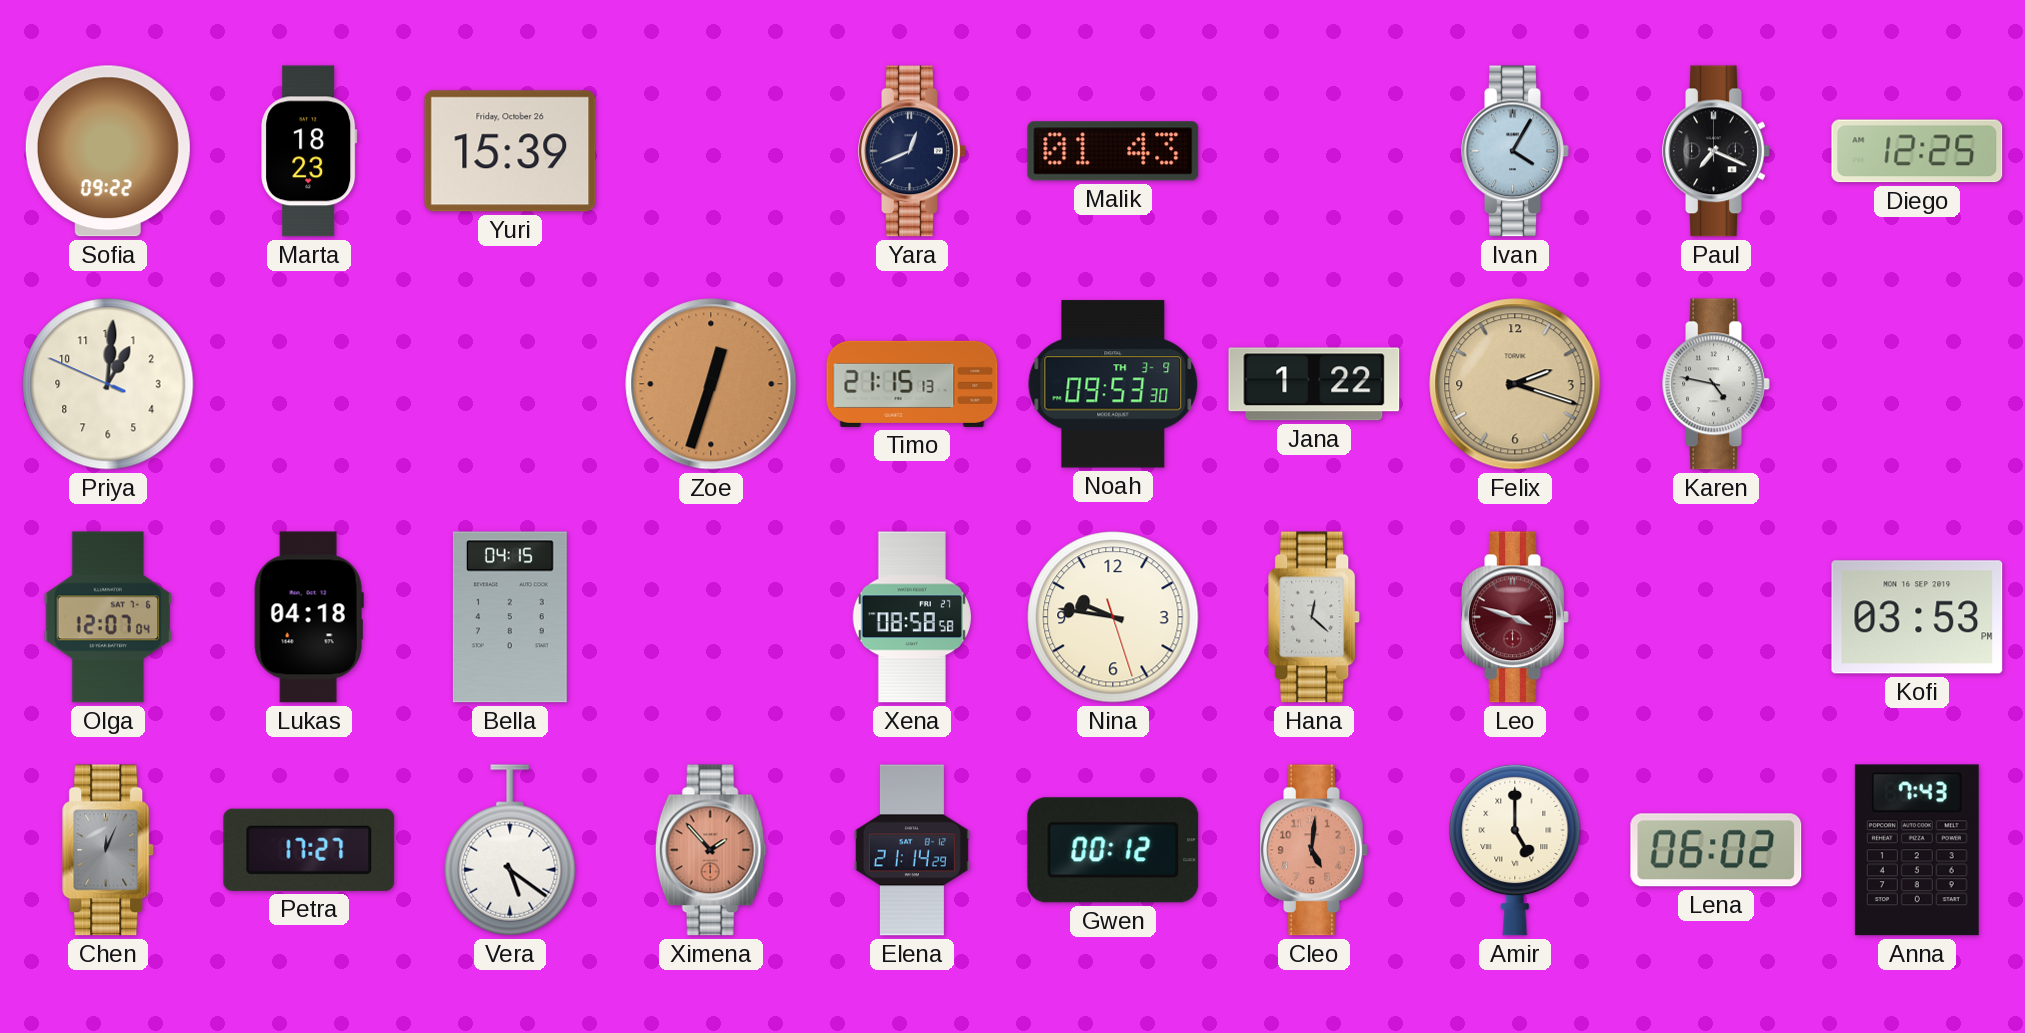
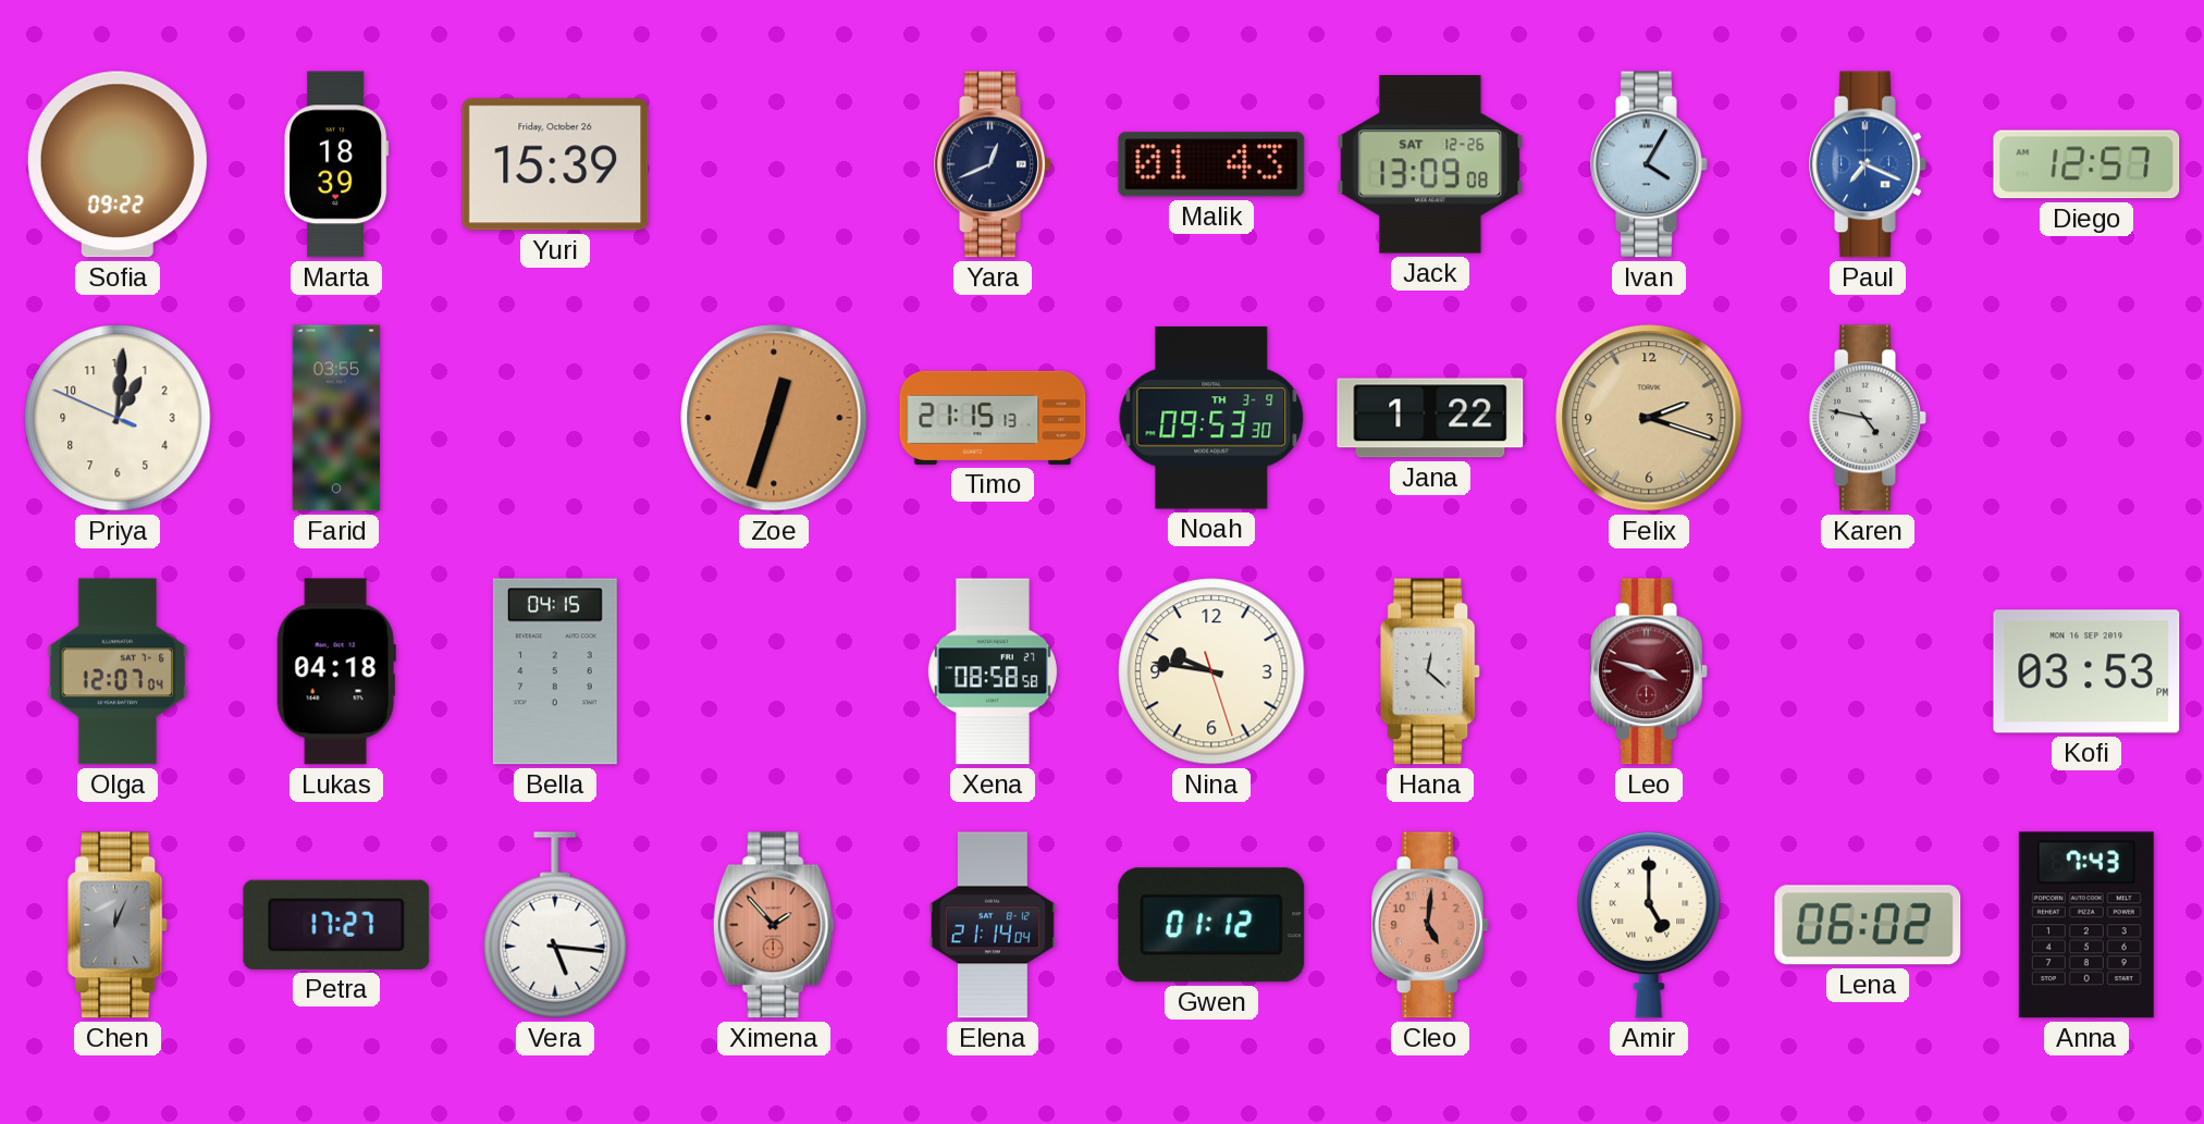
Marta: 18:23 -> 18:39
Jack: none -> 13:09
Paul dial: black -> blue
Diego: 12:25 -> 12:57
Farid: none -> 03:55
Vera: 5:21 -> 5:16
Elena: 21:14:29 -> 21:14:04
Gwen: 00:12 -> 01:12
